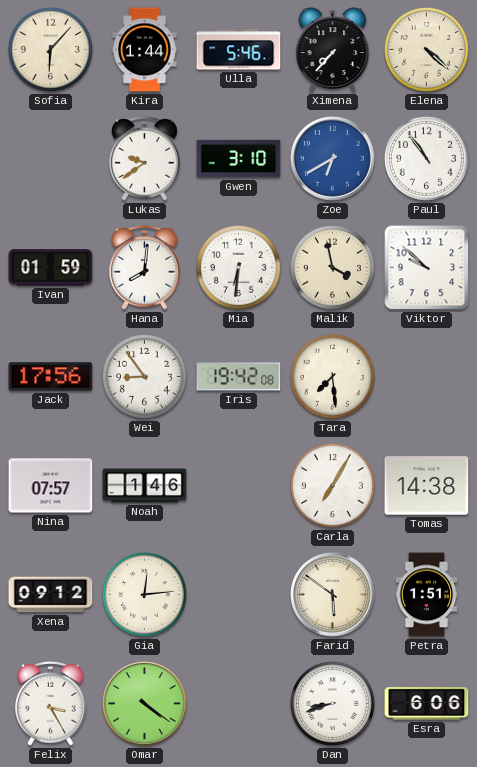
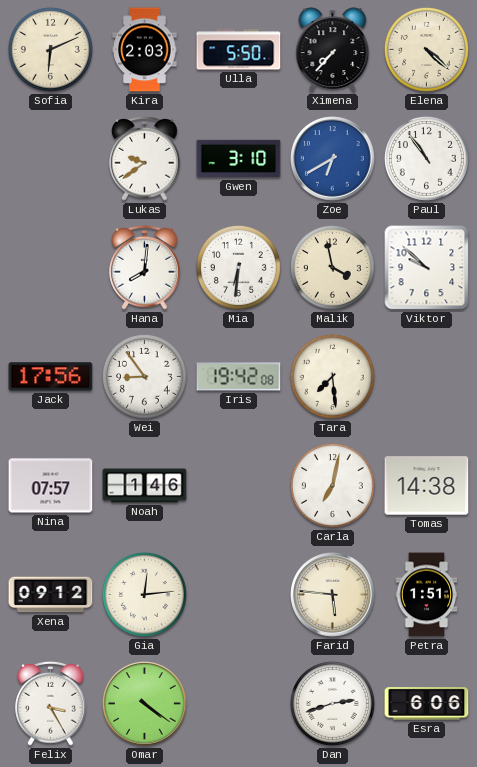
Sofia: 6:07 -> 6:11
Kira: 1:44 -> 2:03
Ulla: 5:46 -> 5:50
Ivan: 01:59 -> none
Carla: 7:05 -> 7:02
Farid: 5:51 -> 5:46
Dan: 8:42 -> 2:42
